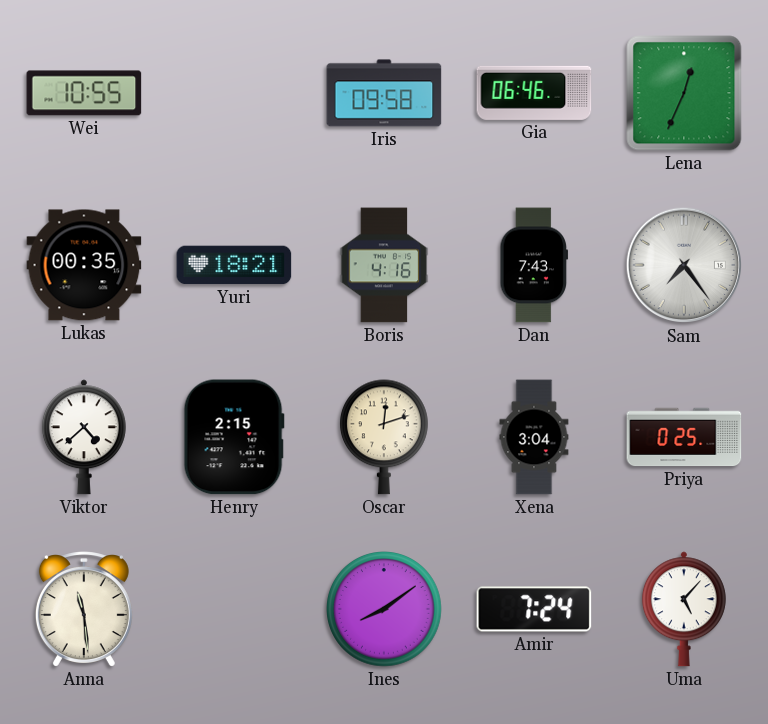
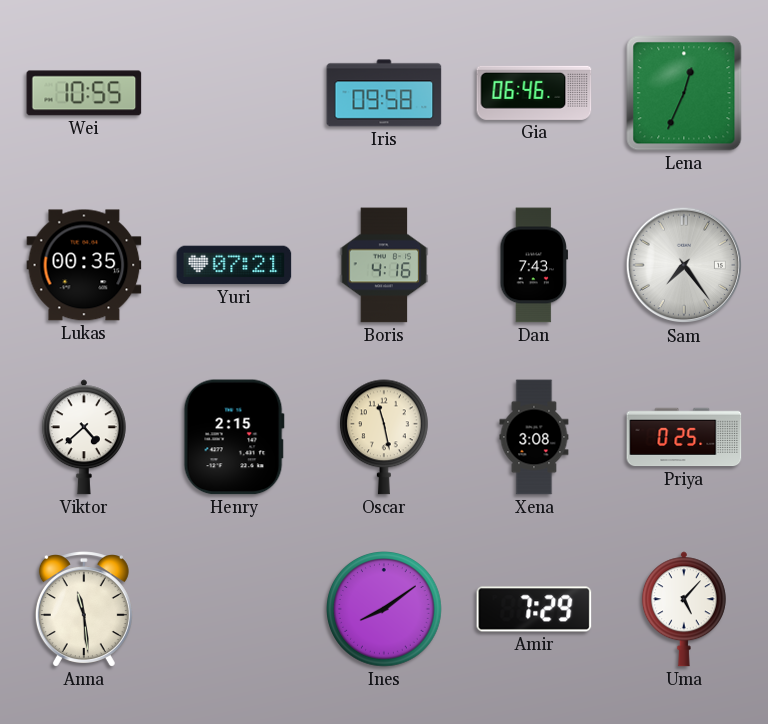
Yuri: 18:21 -> 07:21
Oscar: 12:12 -> 11:28
Xena: 3:04 -> 3:08
Amir: 7:24 -> 7:29
